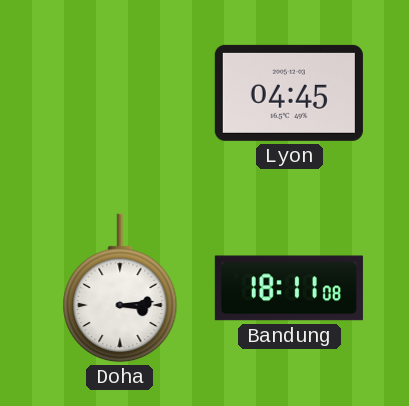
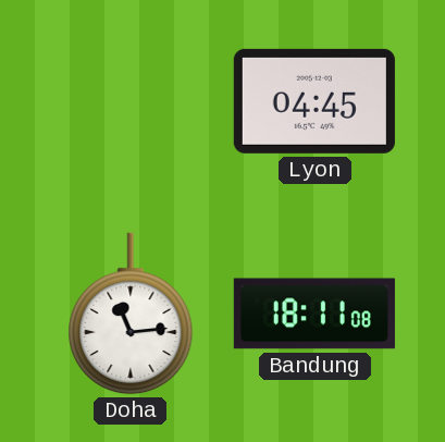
Doha: 3:14 -> 11:14
